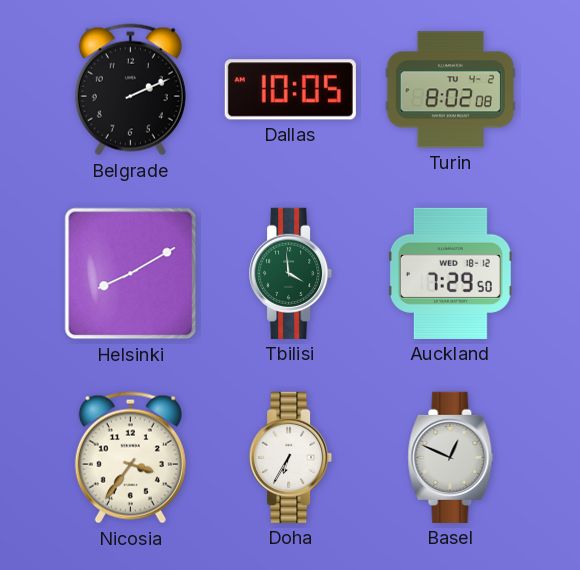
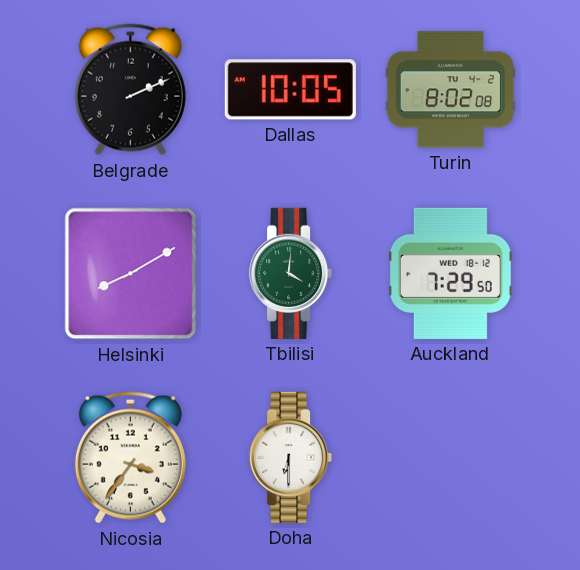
Tbilisi: 3:59 -> 4:01
Doha: 6:35 -> 6:30
Basel: 12:49 -> none
